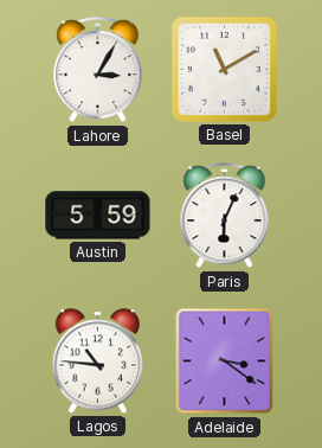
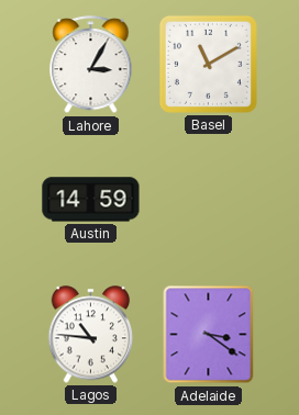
Austin: 5:59 -> 14:59
Paris: 6:04 -> none
